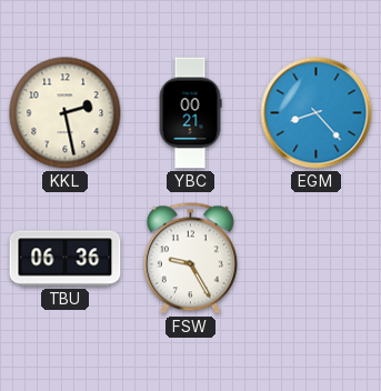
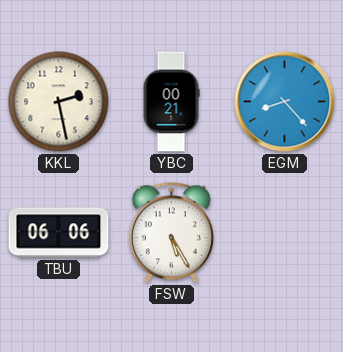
TBU: 06:36 -> 06:06
FSW: 9:25 -> 5:25
